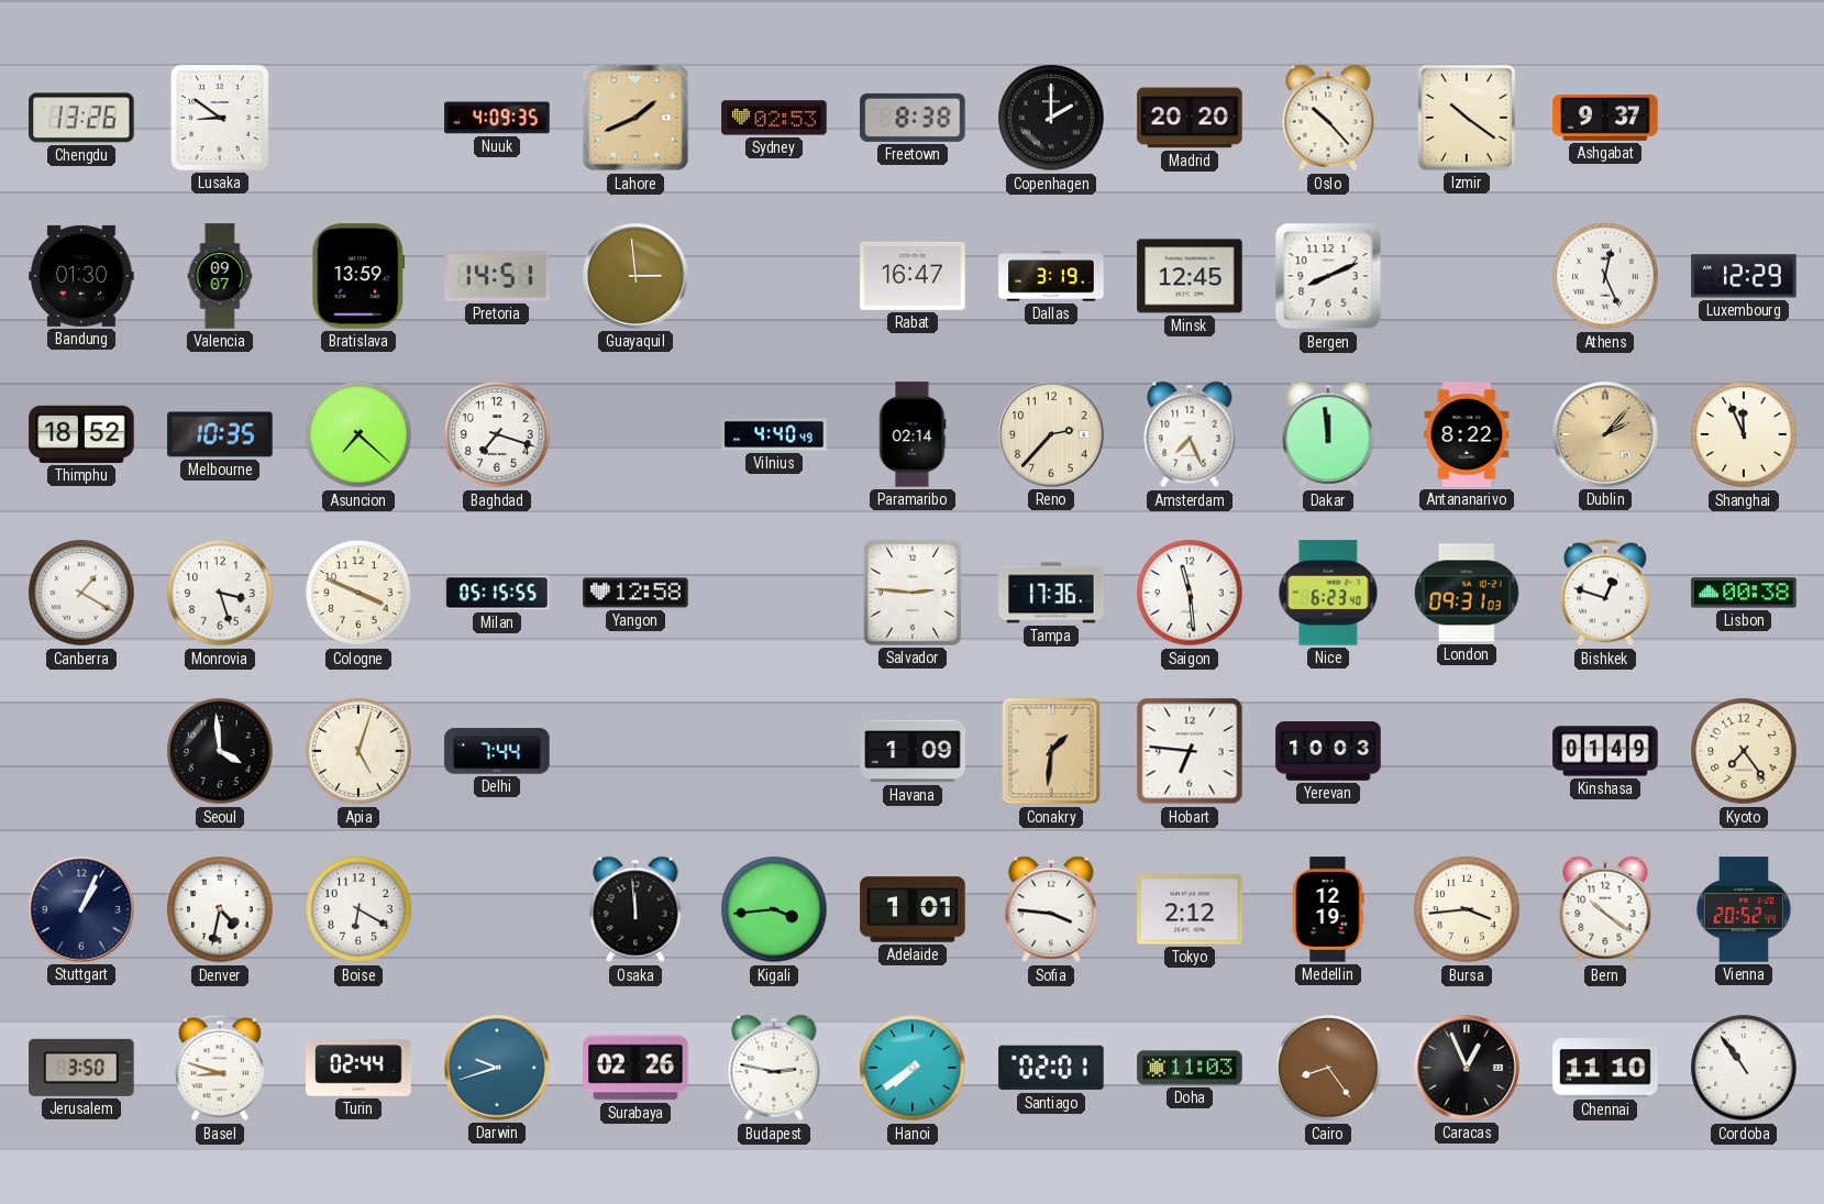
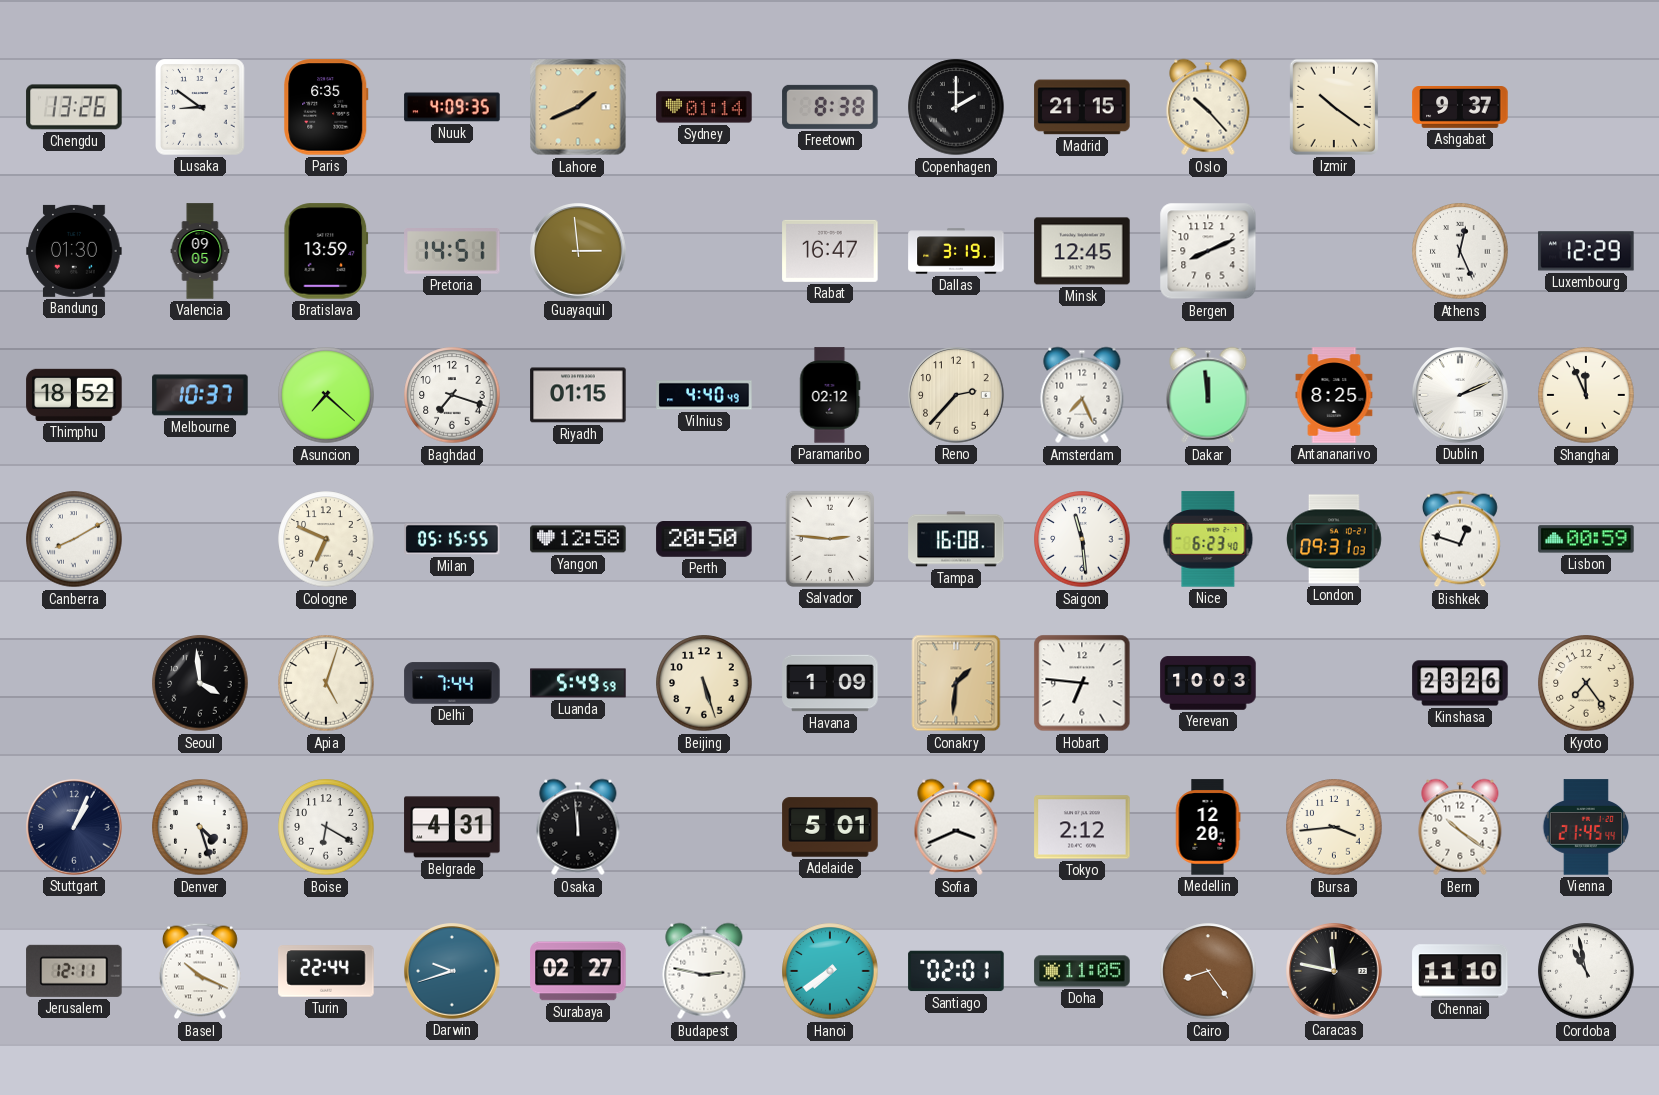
Paris: none -> 6:35
Sydney: 02:53 -> 01:14
Madrid: 20:20 -> 21:15
Valencia: 09:07 -> 09:05
Melbourne: 10:35 -> 10:37
Riyadh: none -> 01:15
Paramaribo: 02:14 -> 02:12
Antananarivo: 8:22 -> 8:25
Dublin: 2:07 -> 2:11
Dublin dial: champagne -> white
Canberra: 1:20 -> 8:10
Monrovia: 3:27 -> none
Cologne: 3:49 -> 6:49
Perth: none -> 20:50
Tampa: 17:36 -> 16:08
Lisbon: 00:38 -> 00:59
Luanda: none -> 5:49
Beijing: none -> 5:27
Kinshasa: 01:49 -> 23:26
Denver: 4:32 -> 4:27
Belgrade: none -> 4:31
Kigali: 3:44 -> none
Adelaide: 1:01 -> 5:01
Sofia: 3:46 -> 3:41
Medellin: 12:19 -> 12:20
Vienna: 20:52 -> 21:45
Jerusalem: 3:50 -> 12:11
Basel: 8:48 -> 10:19
Turin: 02:44 -> 22:44
Surabaya: 02:26 -> 02:27
Doha: 11:03 -> 11:05
Caracas: 12:56 -> 11:47
Cordoba: 10:54 -> 10:58
